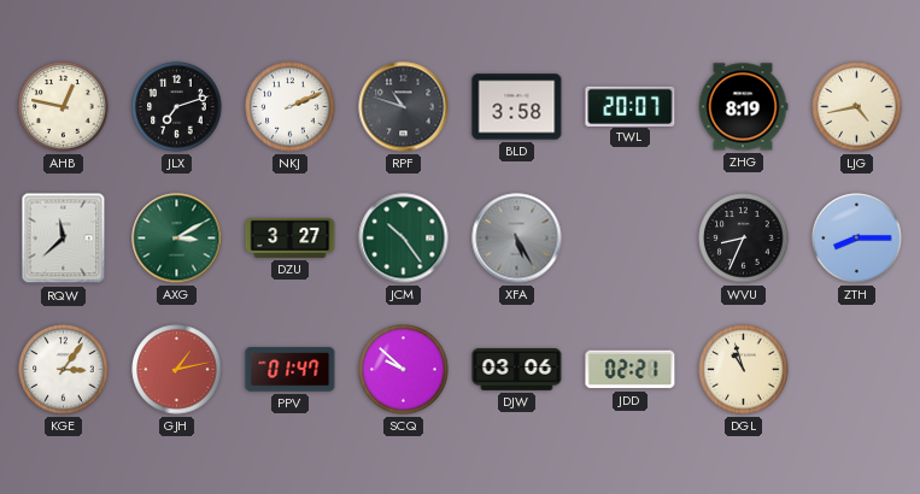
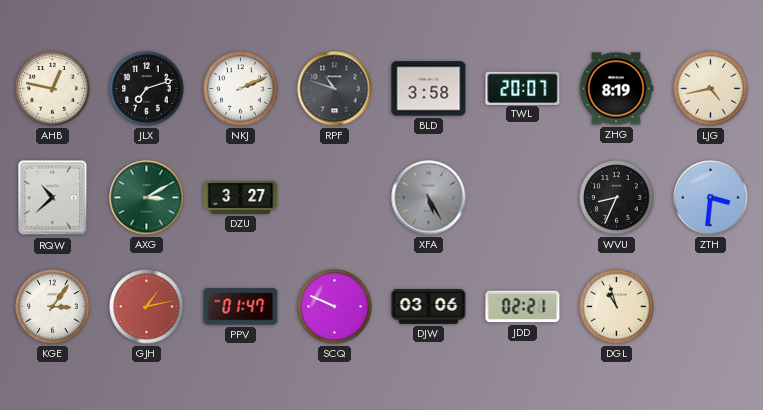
RQW: 11:38 -> 10:38
JCM: 10:24 -> none
ZTH: 8:15 -> 3:31
SCQ: 9:52 -> 9:49
